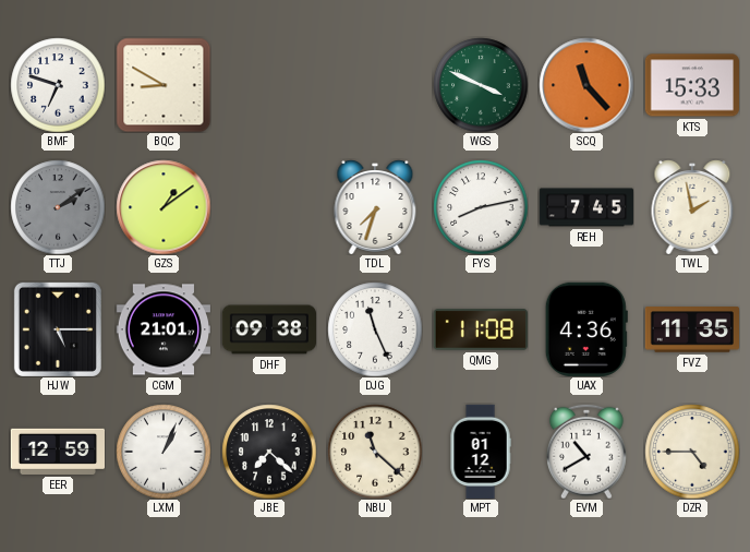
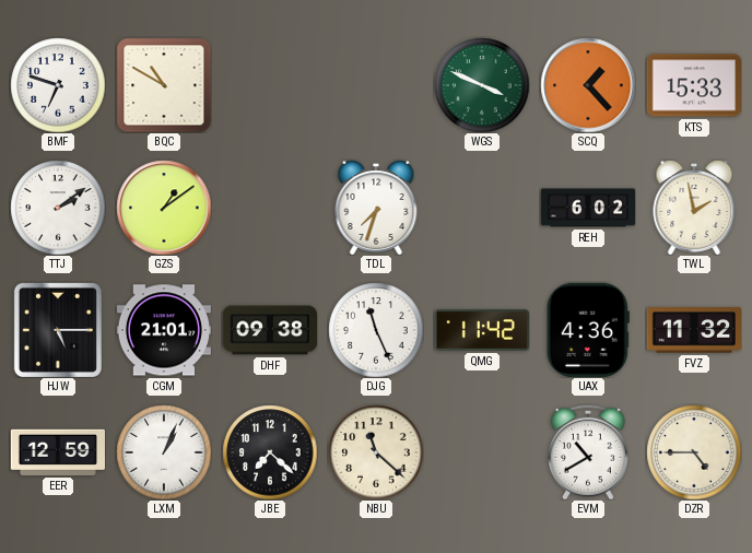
BQC: 8:50 -> 10:50
SCQ: 11:23 -> 1:23
TTJ dial: grey -> white
FYS: 8:13 -> none
REH: 7:45 -> 6:02
QMG: 11:08 -> 11:42
FVZ: 11:35 -> 11:32
MPT: 01:12 -> none
